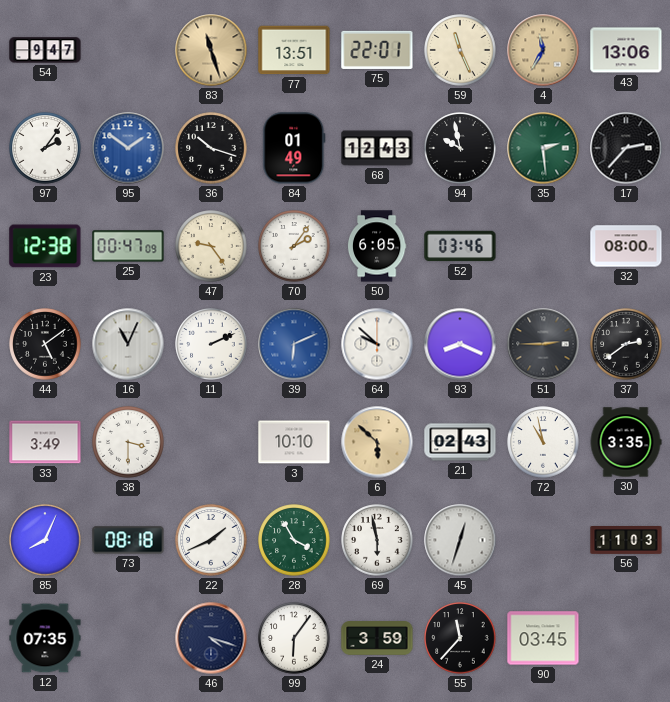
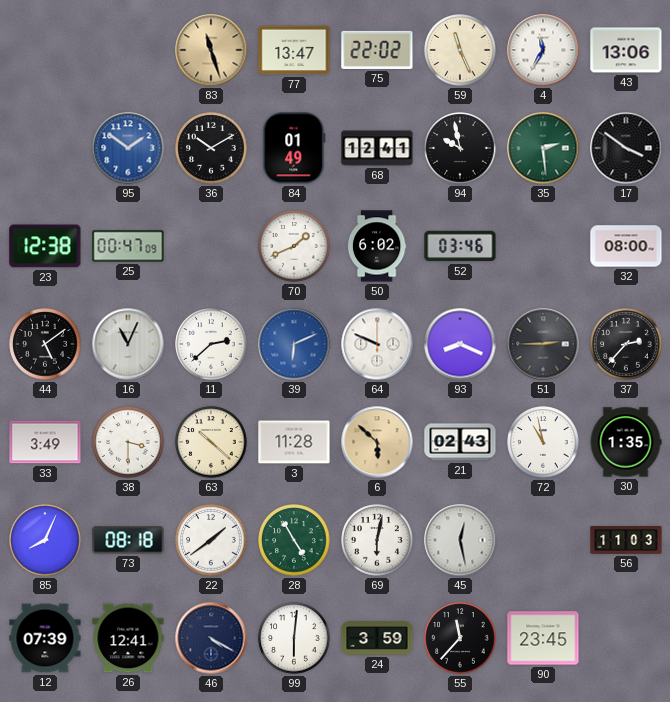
54: 9:47 -> none
77: 13:51 -> 13:47
75: 22:01 -> 22:02
4 dial: champagne -> white
97: 2:06 -> none
36: 10:18 -> 10:10
68: 12:43 -> 12:41
17: 2:37 -> 3:51
47: 9:24 -> none
70: 2:06 -> 1:41
50: 6:05 -> 6:02
11: 2:11 -> 2:38
64: 9:52 -> 9:49
37: 2:39 -> 2:37
63: none -> 10:22
3: 10:10 -> 11:28
30: 3:35 -> 1:35
22: 1:41 -> 1:39
28: 3:55 -> 4:55
69: 5:58 -> 6:02
45: 12:33 -> 12:28
12: 07:35 -> 07:39
26: none -> 12:41
46: 4:18 -> 4:20
99: 6:06 -> 6:01
90: 03:45 -> 23:45
